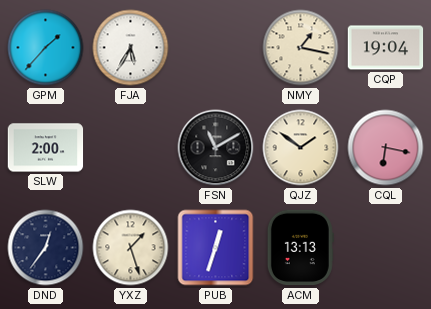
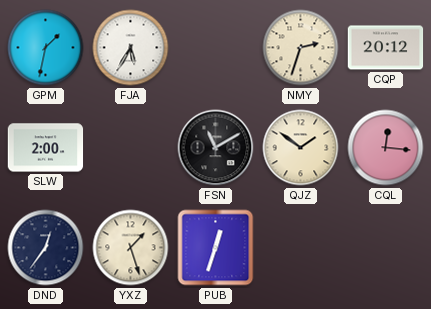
GPM: 1:37 -> 1:32
NMY: 1:17 -> 2:33
CQP: 19:04 -> 20:12
CQL: 6:17 -> 12:16
ACM: 13:13 -> none
